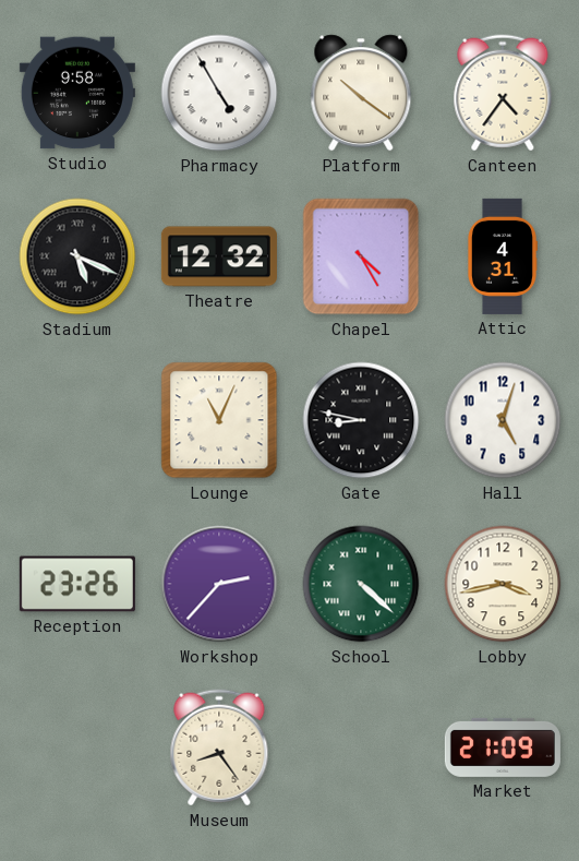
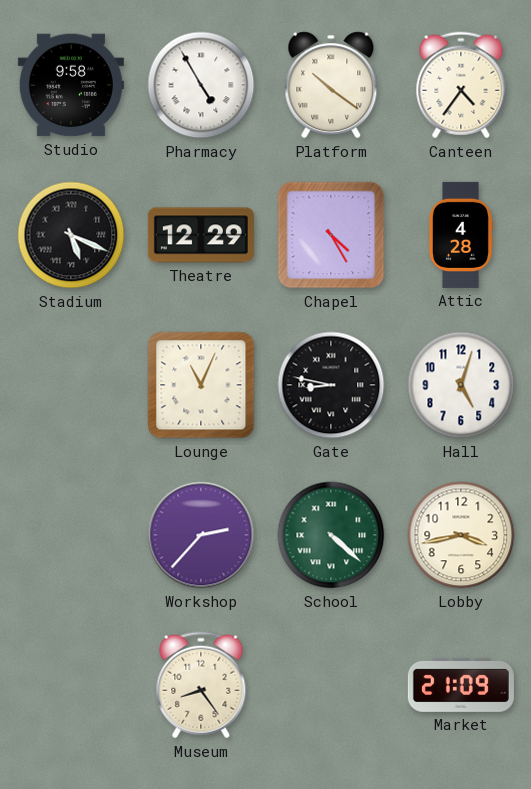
Theatre: 12:32 -> 12:29
Attic: 4:31 -> 4:28
Reception: 23:26 -> none
